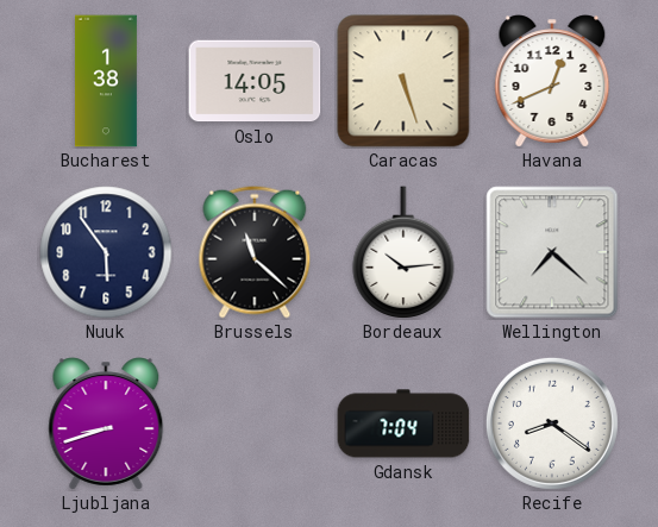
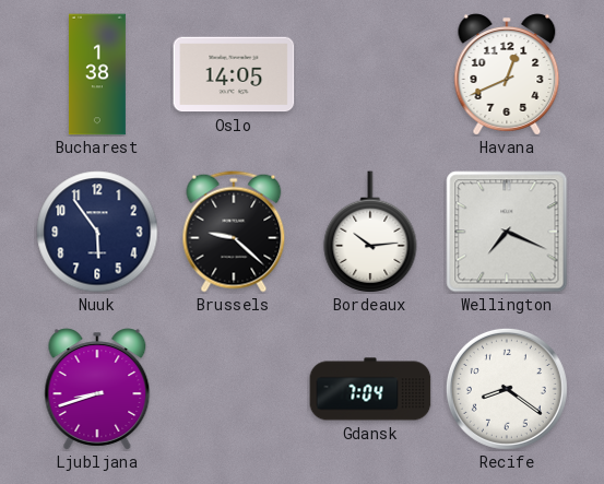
Caracas: 5:27 -> none
Brussels: 11:22 -> 9:22
Wellington: 7:22 -> 7:19
